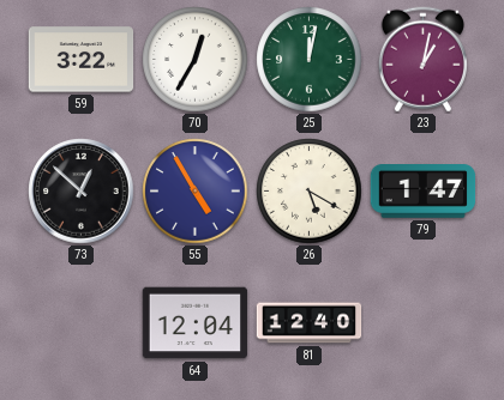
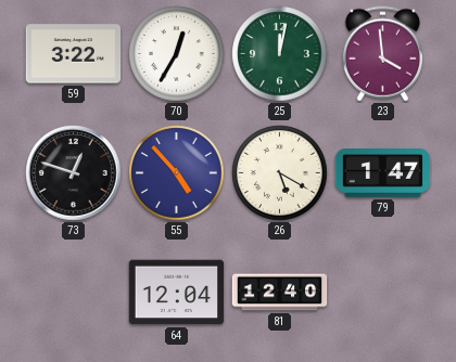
23: 1:02 -> 3:59
73: 12:52 -> 12:48
55: 4:55 -> 4:53
